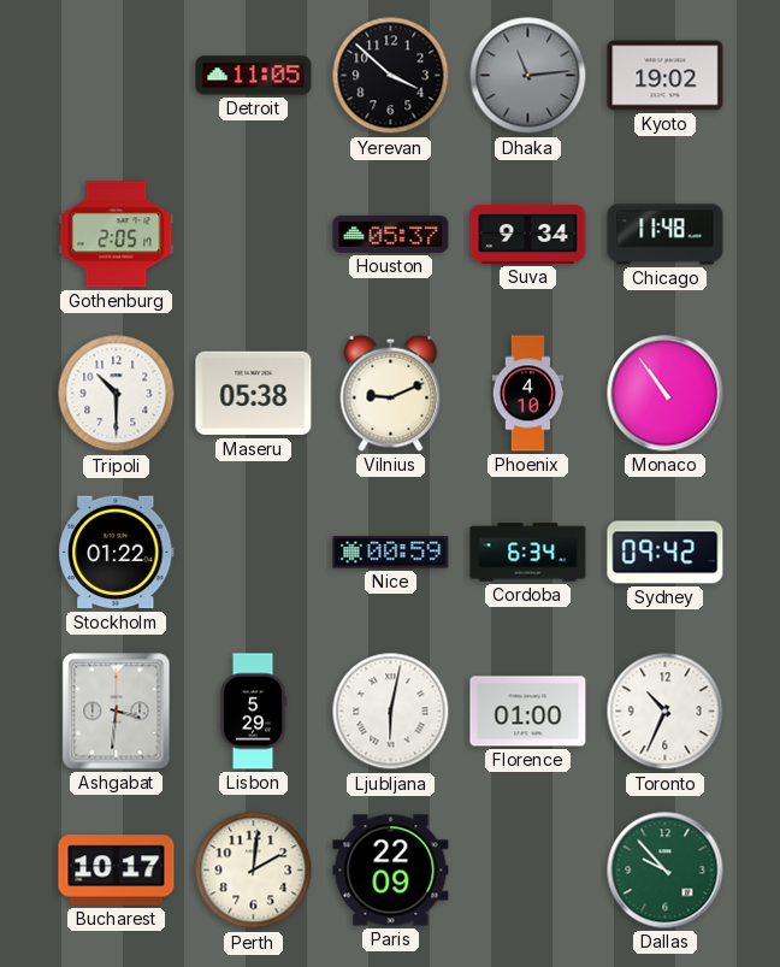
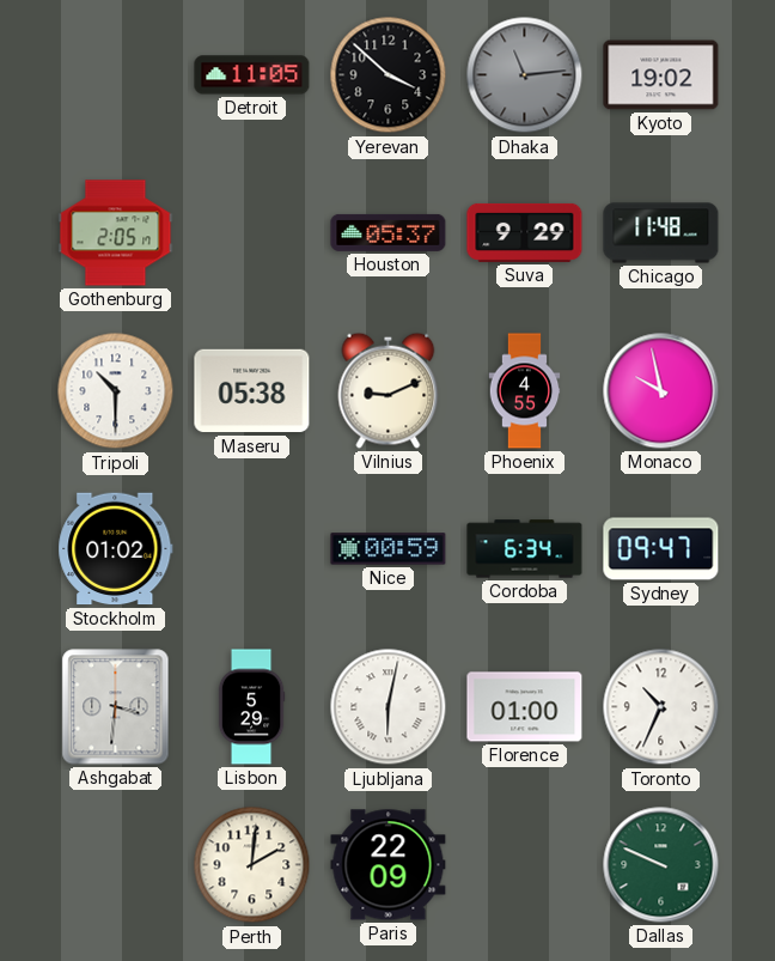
Suva: 9:34 -> 9:29
Phoenix: 4:10 -> 4:55
Monaco: 10:54 -> 9:58
Stockholm: 01:22 -> 01:02
Sydney: 09:42 -> 09:47
Bucharest: 10:17 -> none
Dallas: 9:53 -> 9:49
